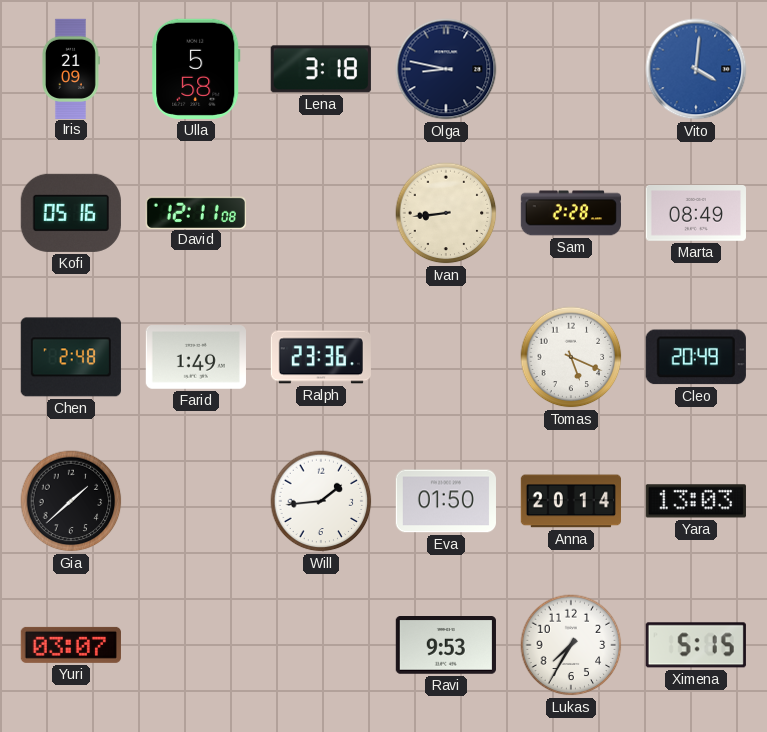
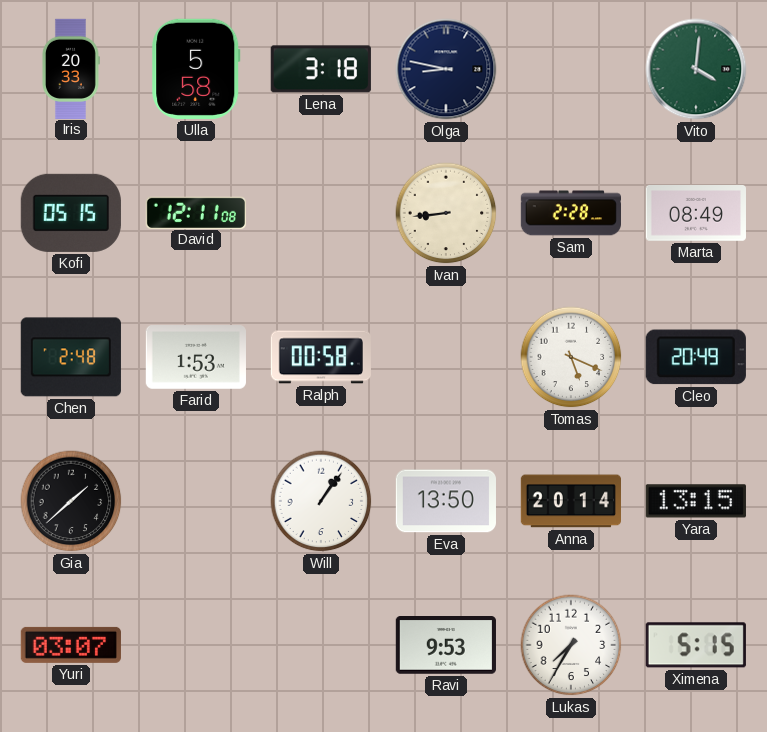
Iris: 21:09 -> 20:33
Vito dial: blue -> green
Kofi: 05:16 -> 05:15
Farid: 1:49 -> 1:53
Ralph: 23:36 -> 00:58
Will: 1:44 -> 1:06
Eva: 01:50 -> 13:50
Yara: 13:03 -> 13:15
